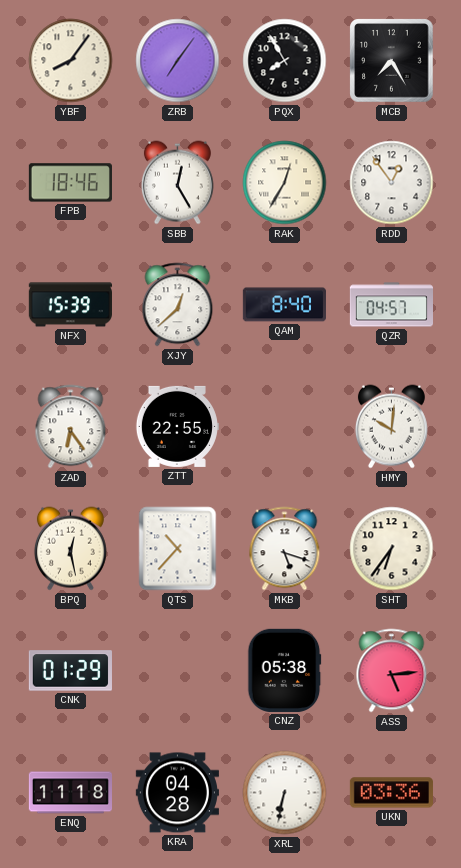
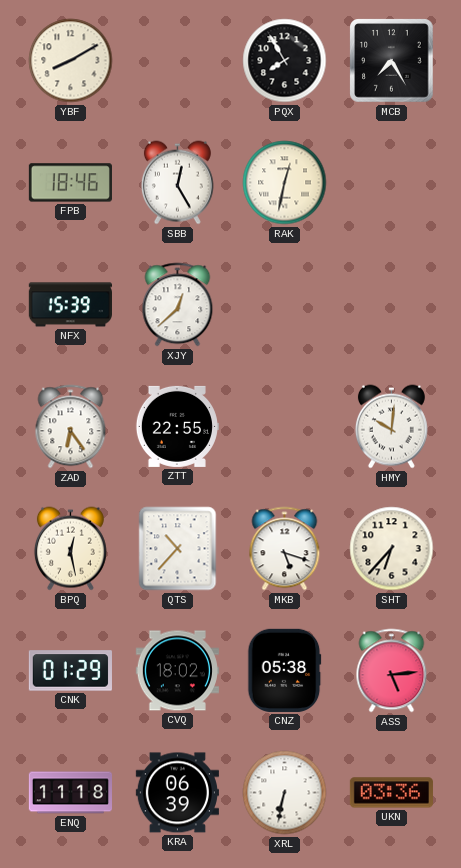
YBF: 8:06 -> 8:10
ZRB: 7:06 -> none
RAK: 12:35 -> 12:32
RDD: 12:54 -> none
QAM: 8:40 -> none
QZR: 04:57 -> none
SHT: 6:36 -> 6:37
CVQ: none -> 18:02
KRA: 04:28 -> 06:39
